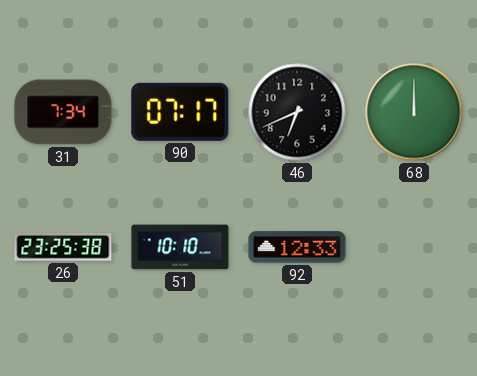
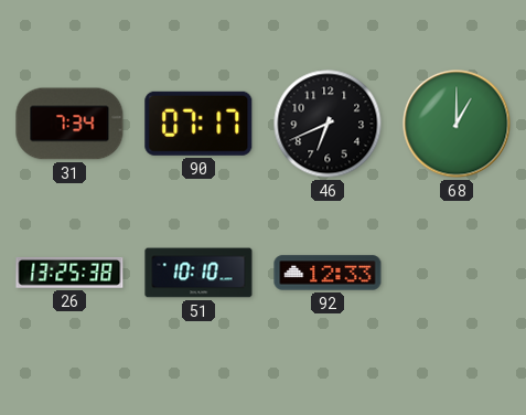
68: 12:00 -> 1:00
26: 23:25 -> 13:25
